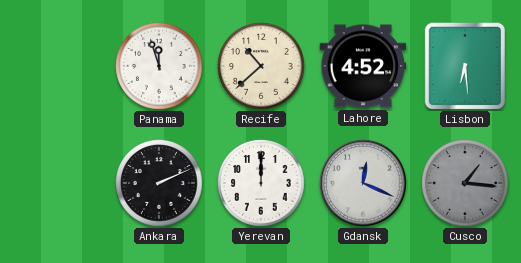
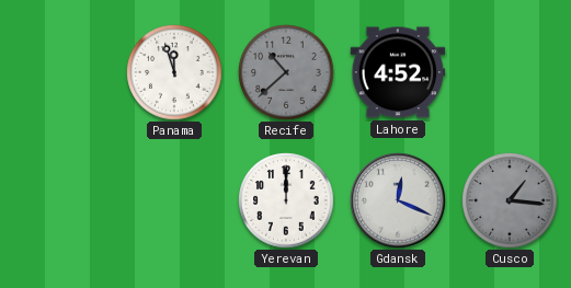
Recife dial: cream -> grey
Lisbon: 6:29 -> none
Ankara: 2:11 -> none
